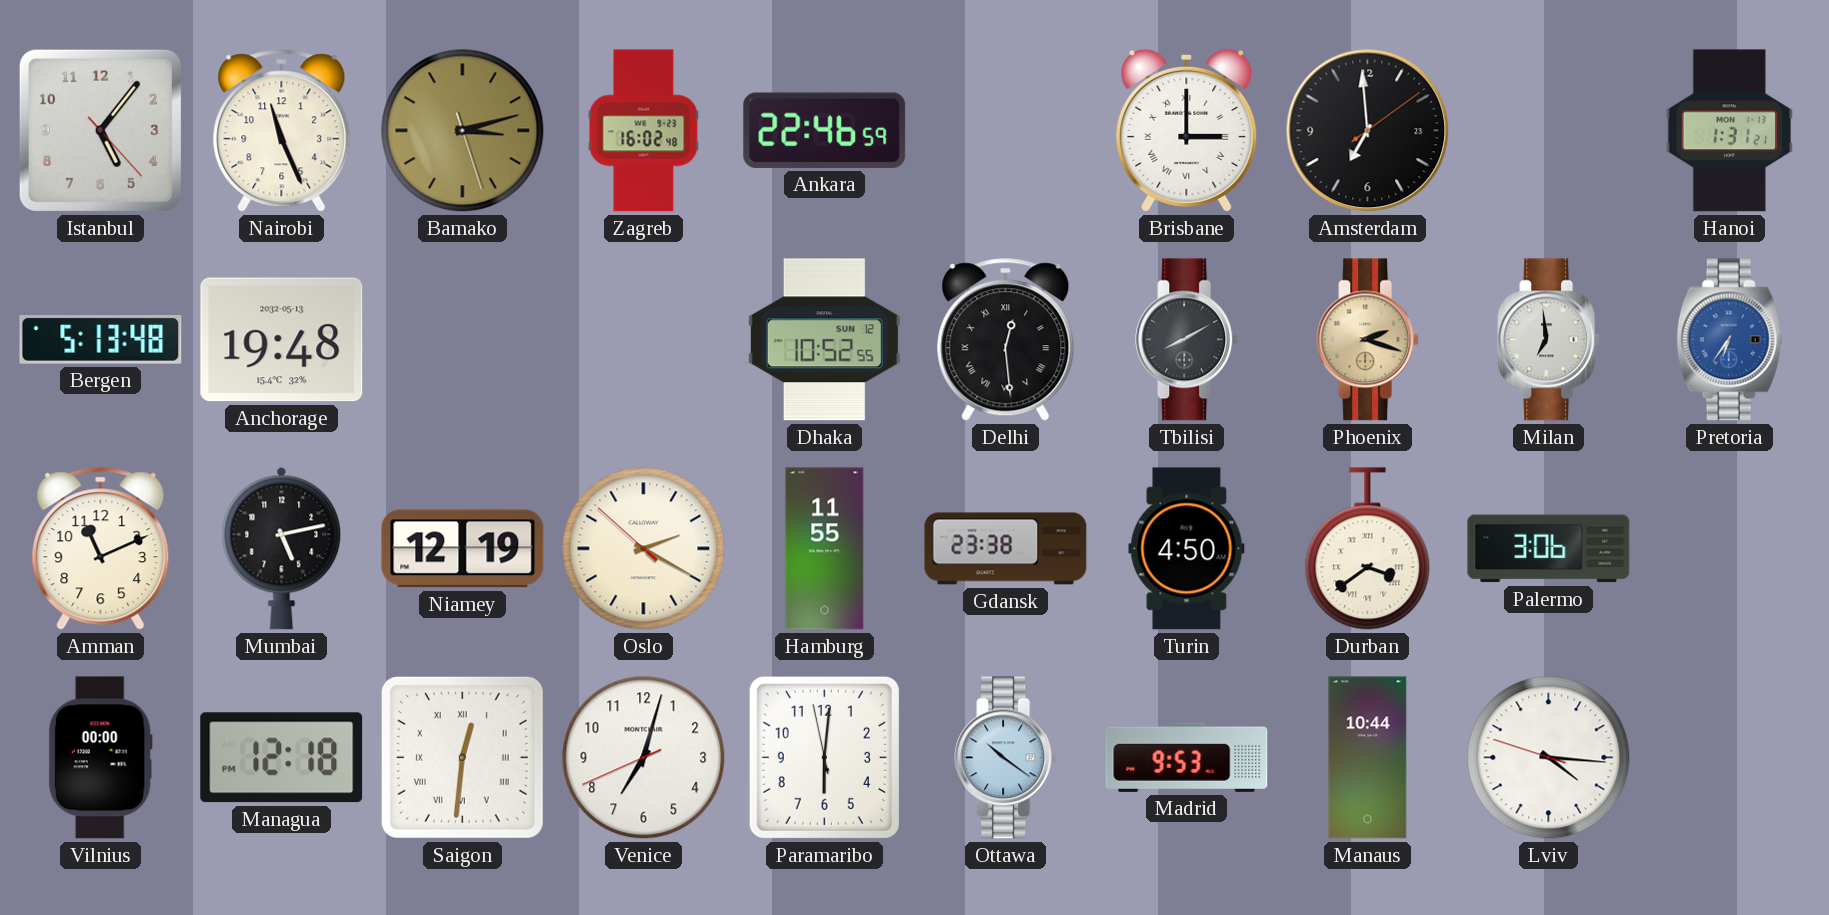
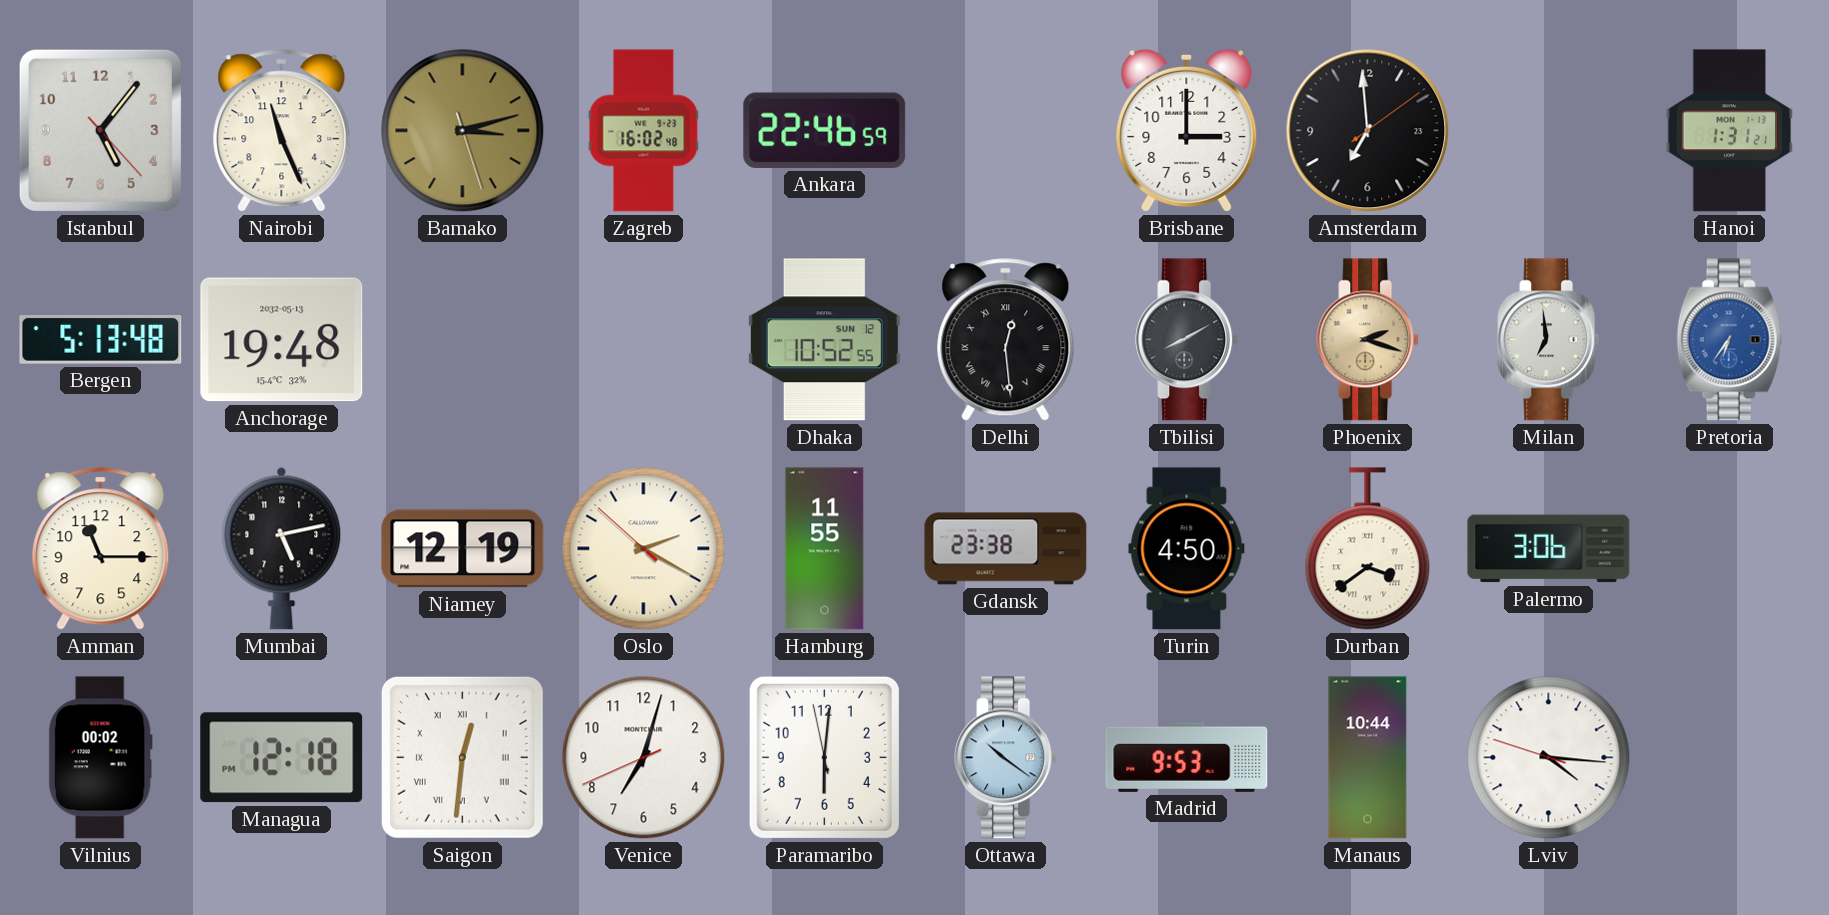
Brisbane numerals: Roman -> Arabic
Amman: 11:11 -> 11:15
Vilnius: 00:00 -> 00:02
